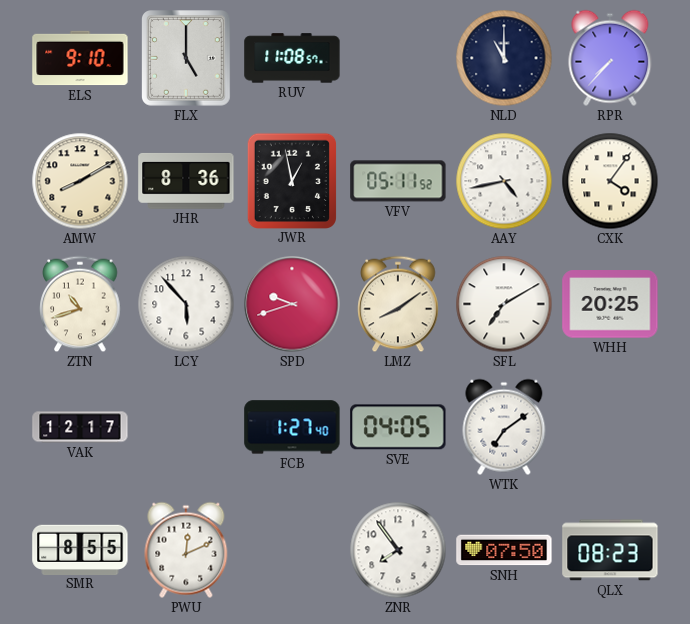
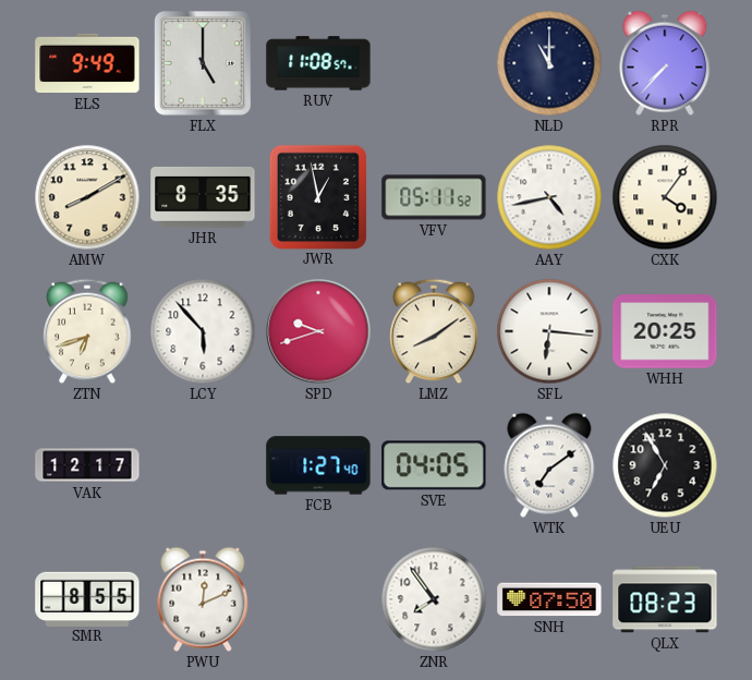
ELS: 9:10 -> 9:49
JHR: 8:36 -> 8:35
ZTN: 10:42 -> 6:42
SFL: 7:10 -> 6:16
UEU: none -> 6:55
